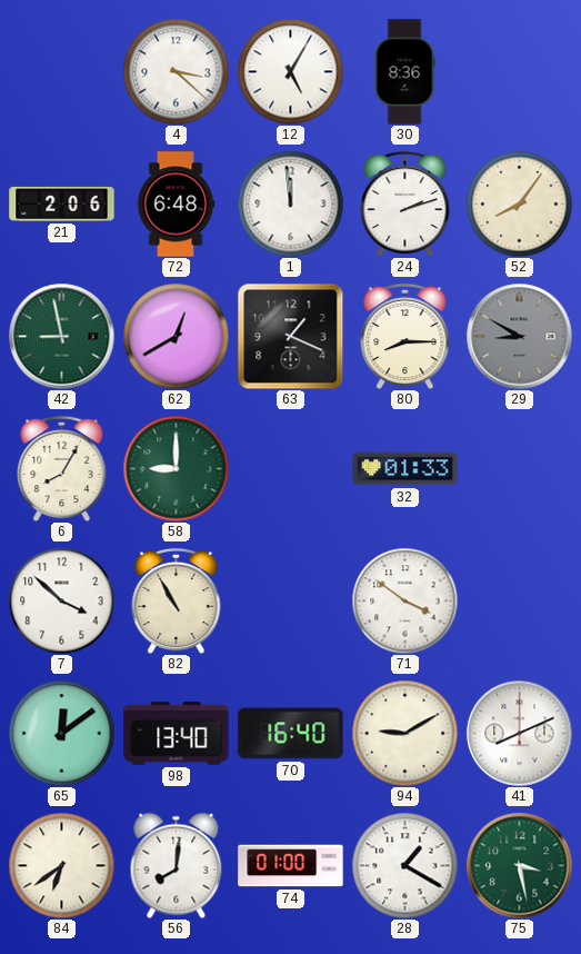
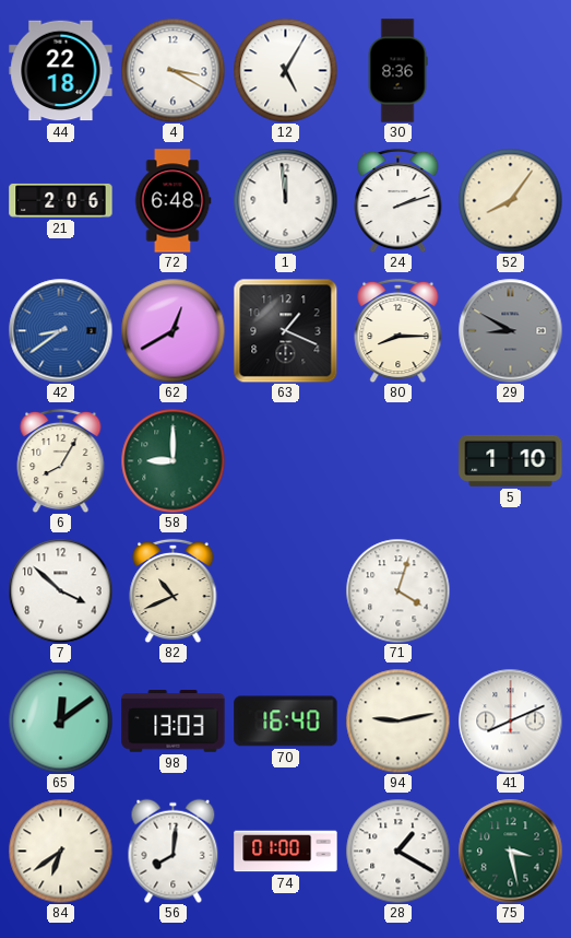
44: none -> 22:18
4: 3:22 -> 3:20
42: 8:58 -> 8:39
42 dial: green -> blue
32: 01:33 -> none
5: none -> 1:10
82: 10:55 -> 10:41
71: 3:51 -> 4:03
98: 13:40 -> 13:03
94: 9:10 -> 9:13
